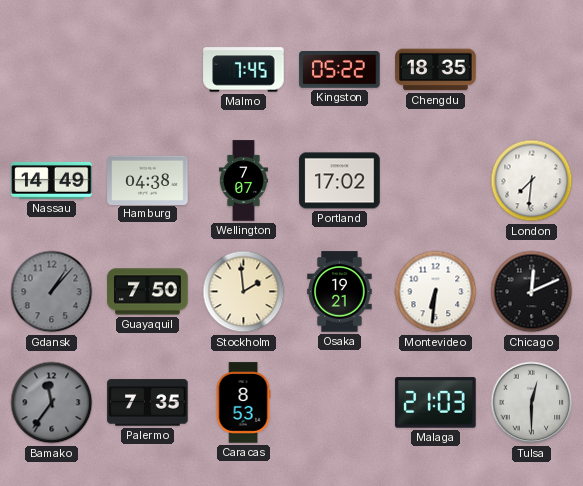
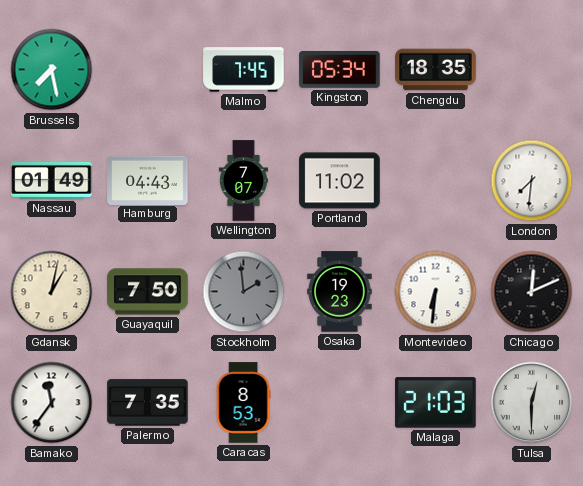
Brussels: none -> 7:28
Kingston: 05:22 -> 05:34
Nassau: 14:49 -> 01:49
Hamburg: 04:38 -> 04:43
Portland: 17:02 -> 11:02
Gdansk: 1:07 -> 1:02
Gdansk dial: grey -> cream
Stockholm dial: cream -> grey
Osaka: 19:21 -> 19:23
Bamako dial: grey -> white
